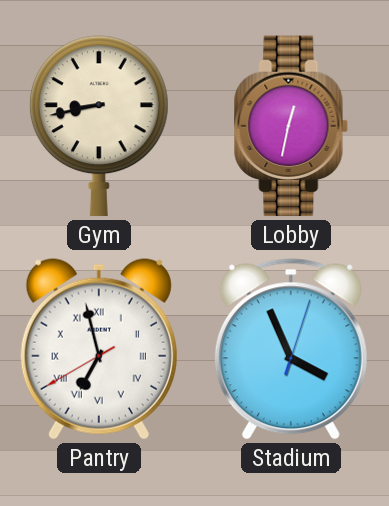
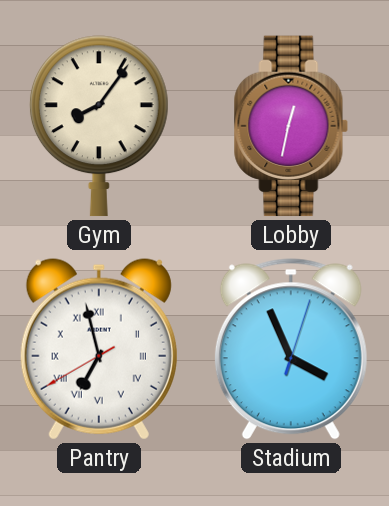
Gym: 8:43 -> 8:06
